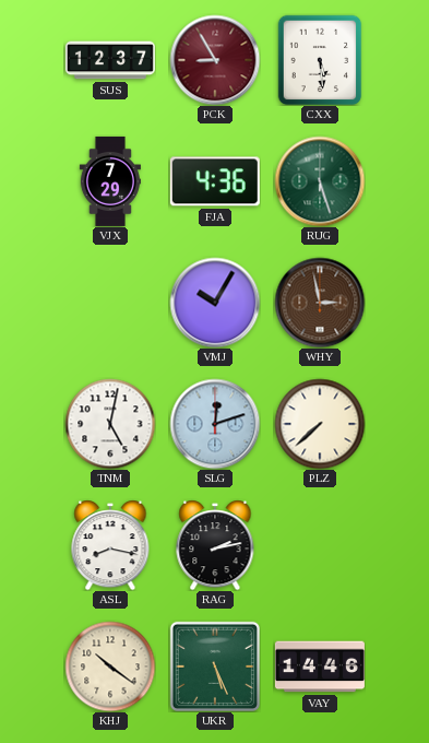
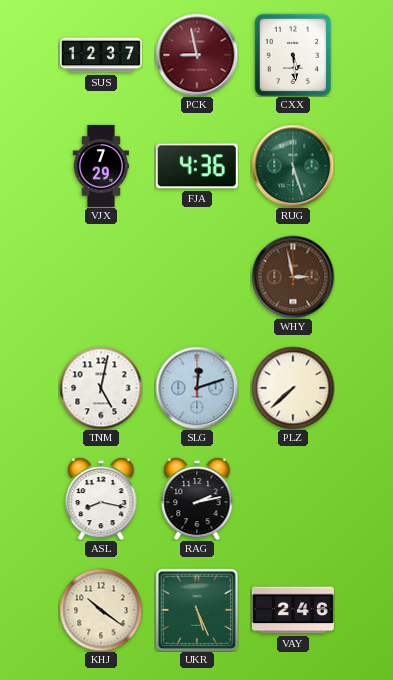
PCK: 8:55 -> 8:58
VMJ: 10:05 -> none
VAY: 14:46 -> 2:46
